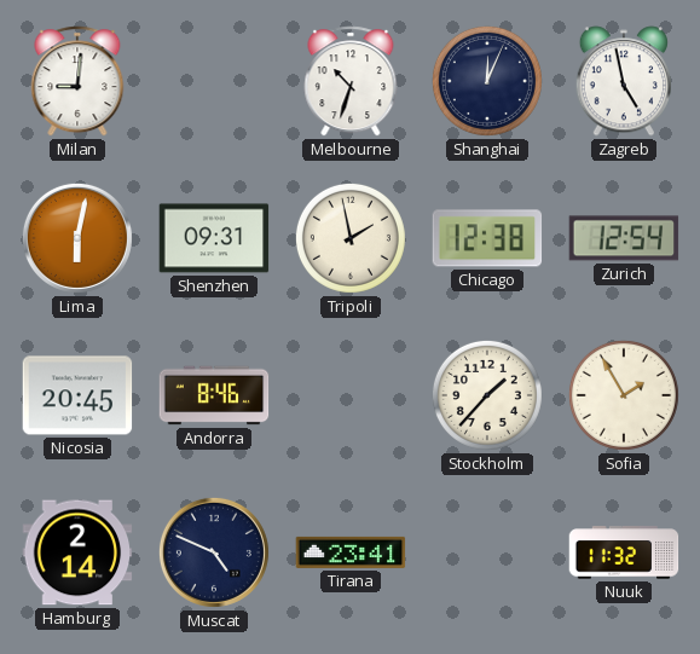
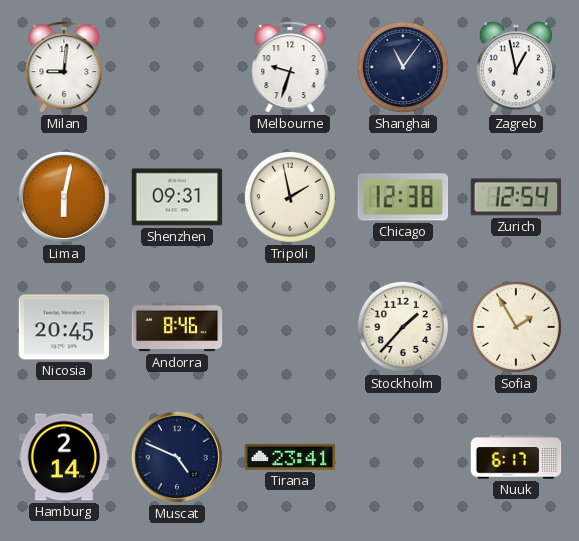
Melbourne: 10:33 -> 9:33
Shanghai: 12:04 -> 11:06
Zagreb: 4:58 -> 12:58
Nuuk: 11:32 -> 6:17
